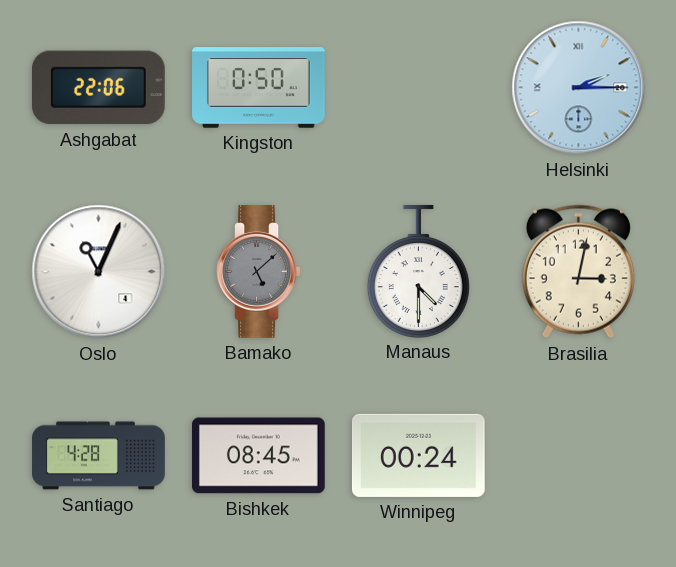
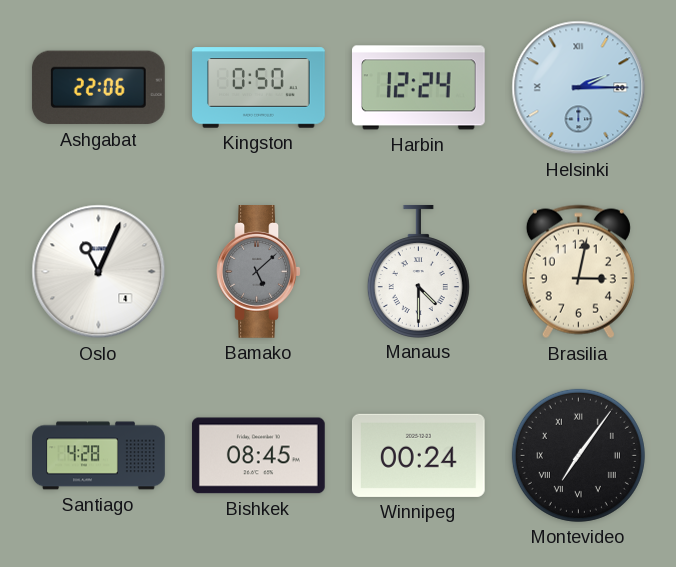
Harbin: none -> 12:24
Montevideo: none -> 7:06
